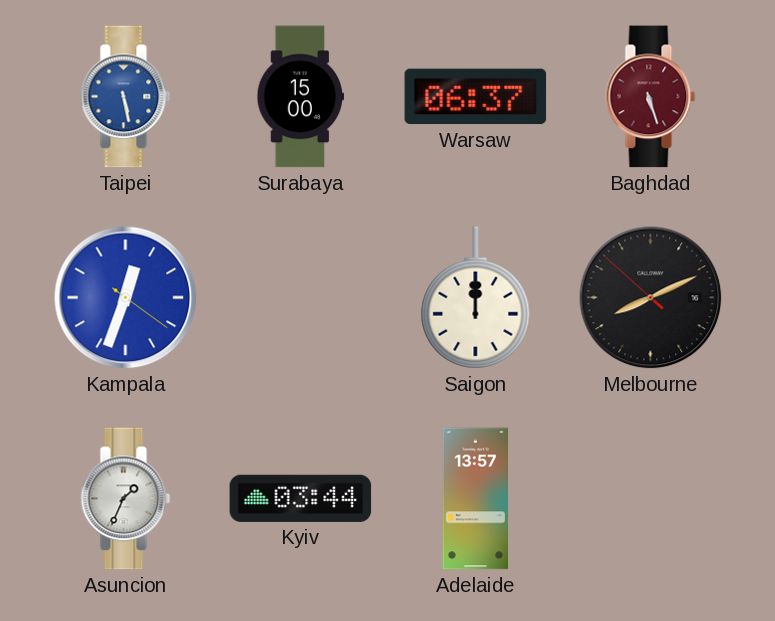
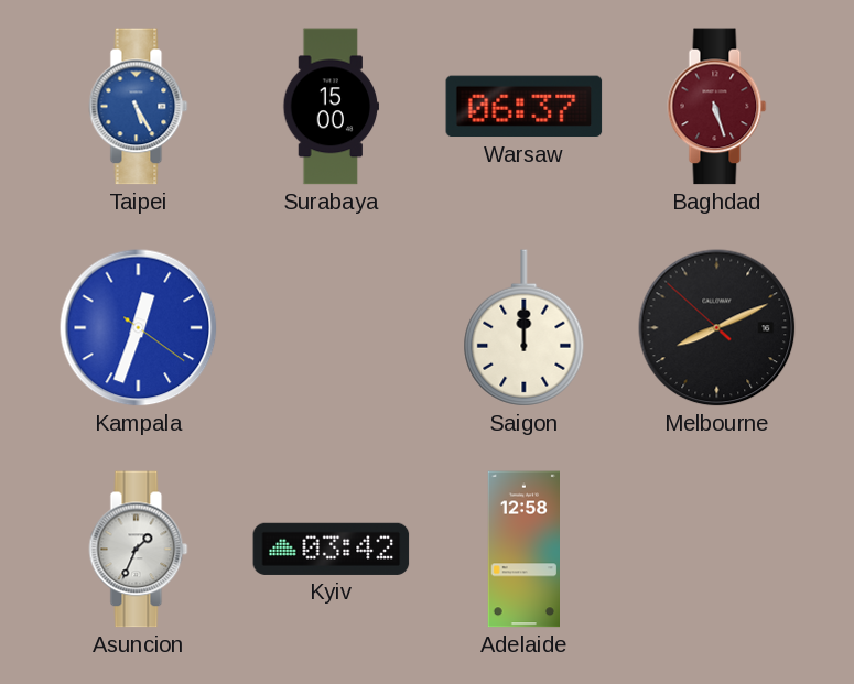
Taipei: 5:28 -> 5:25
Kyiv: 03:44 -> 03:42
Adelaide: 13:57 -> 12:58
